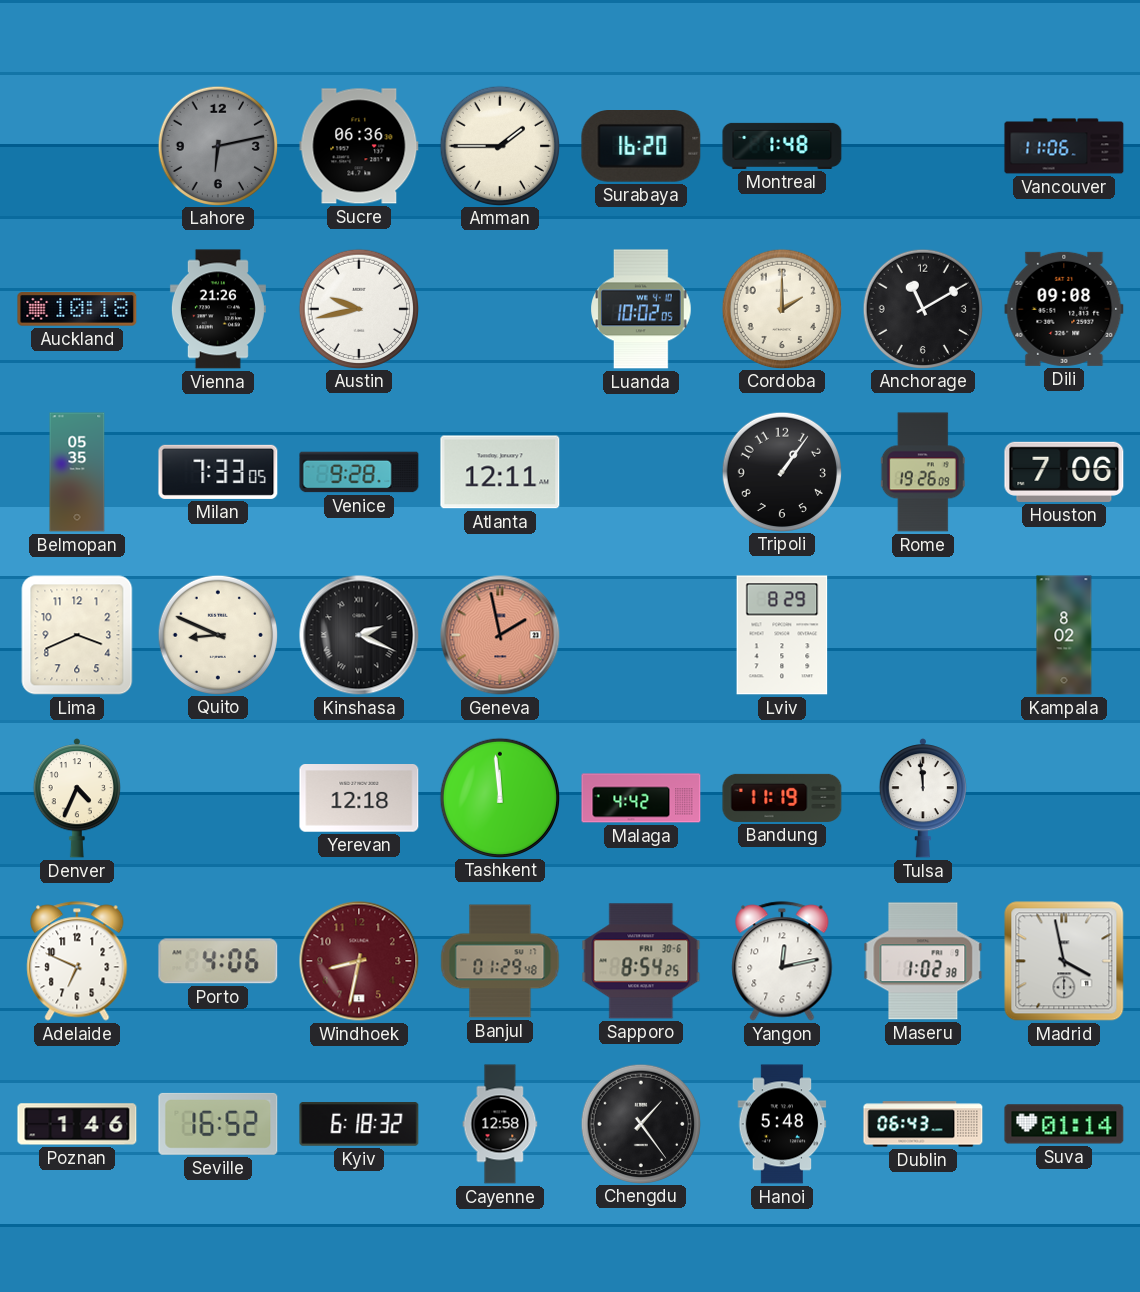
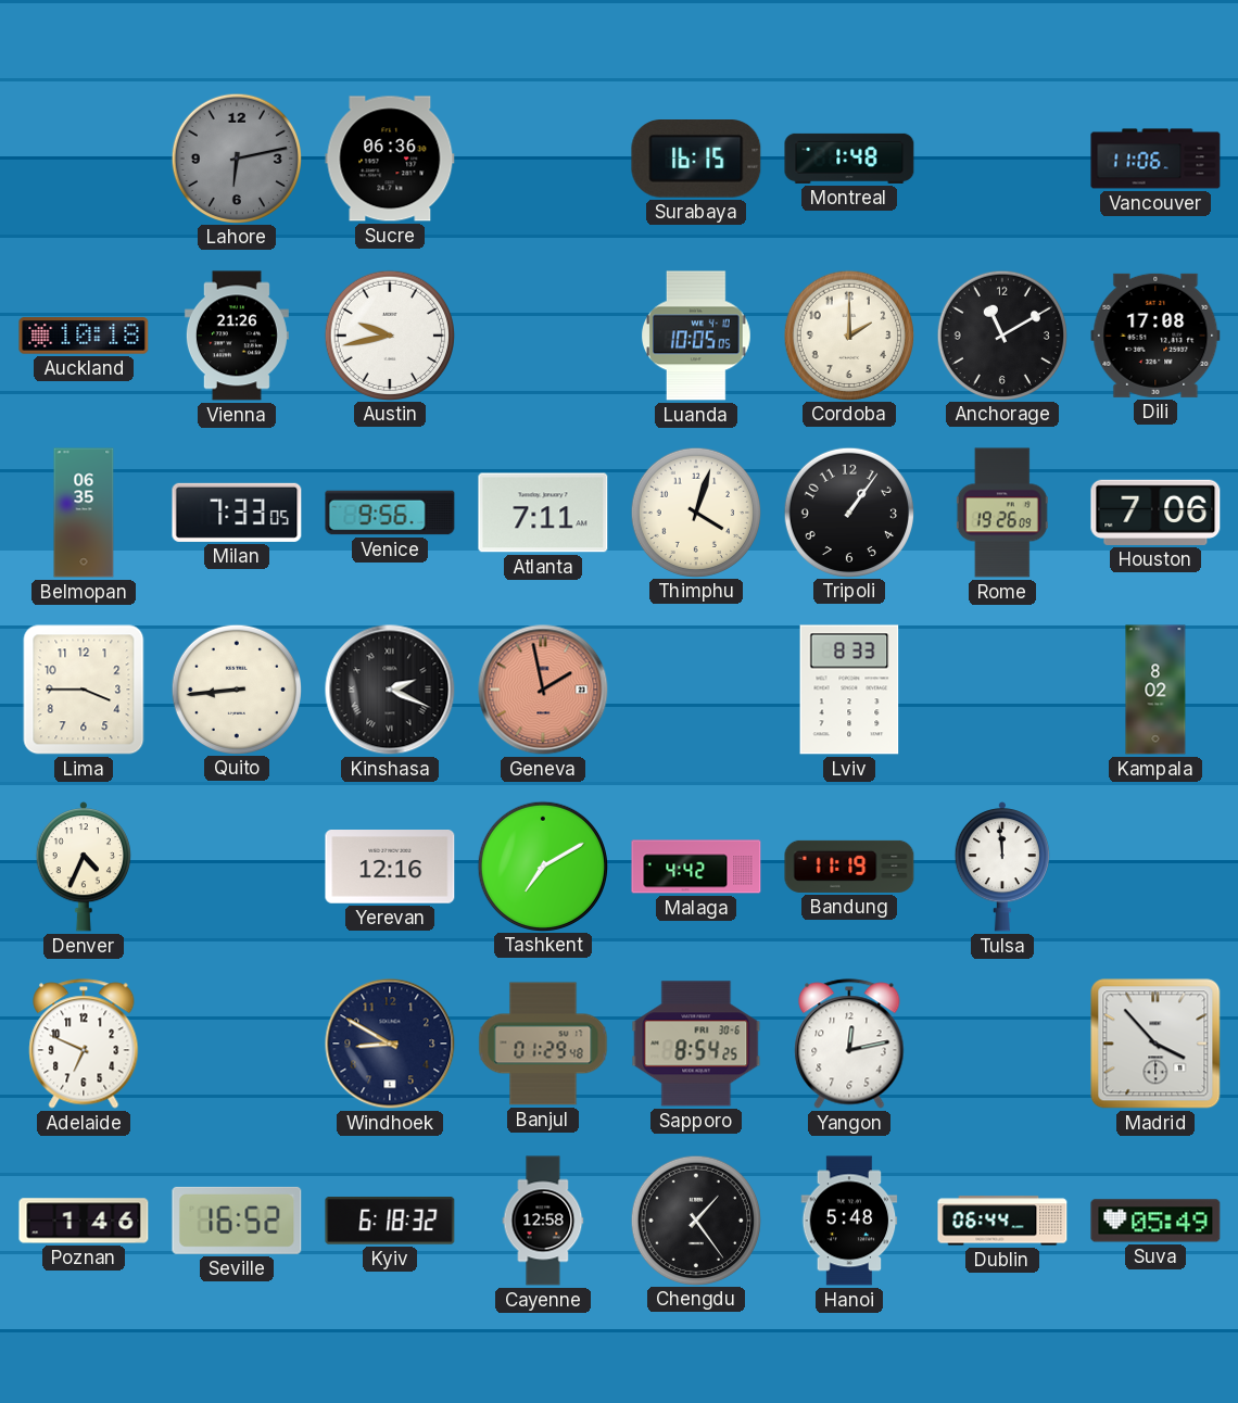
Amman: 1:45 -> none
Surabaya: 16:20 -> 16:15
Luanda: 10:02 -> 10:05
Dili: 09:08 -> 17:08
Belmopan: 05:35 -> 06:35
Venice: 9:28 -> 9:56
Atlanta: 12:11 -> 7:11
Thimphu: none -> 4:03
Lima: 3:41 -> 3:45
Quito: 8:49 -> 8:44
Lviv: 8:29 -> 8:33
Yerevan: 12:18 -> 12:16
Tashkent: 11:59 -> 7:10
Porto: 4:06 -> none
Windhoek: 8:32 -> 8:50
Windhoek dial: burgundy -> navy
Maseru: 1:02 -> none
Madrid: 3:58 -> 3:53
Dublin: 06:43 -> 06:44
Suva: 01:14 -> 05:49
